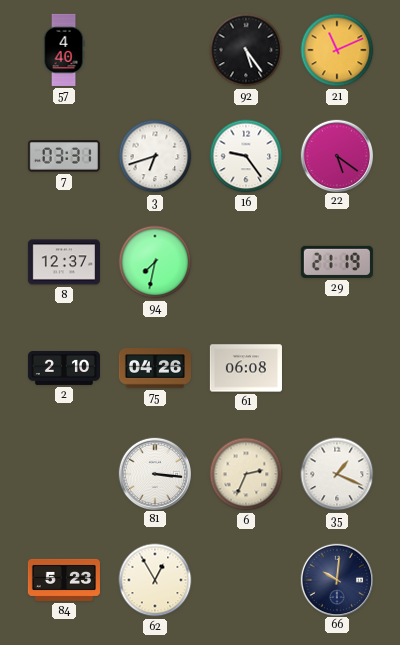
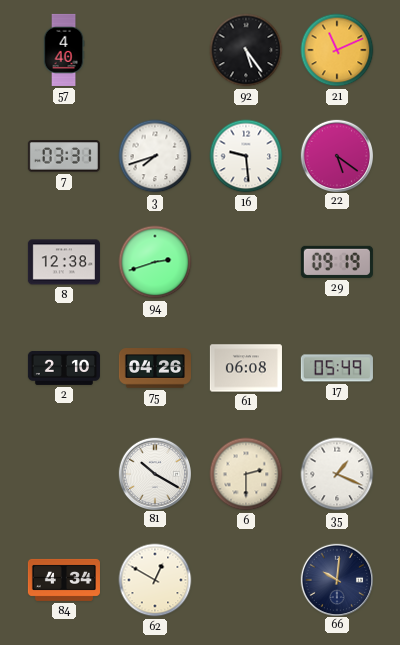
3: 6:42 -> 7:42
16: 9:24 -> 9:29
8: 12:37 -> 12:38
94: 7:32 -> 2:42
29: 21:19 -> 09:19
17: none -> 05:49
81: 3:16 -> 10:20
6: 2:34 -> 2:30
84: 5:23 -> 4:34
62: 12:55 -> 12:50
